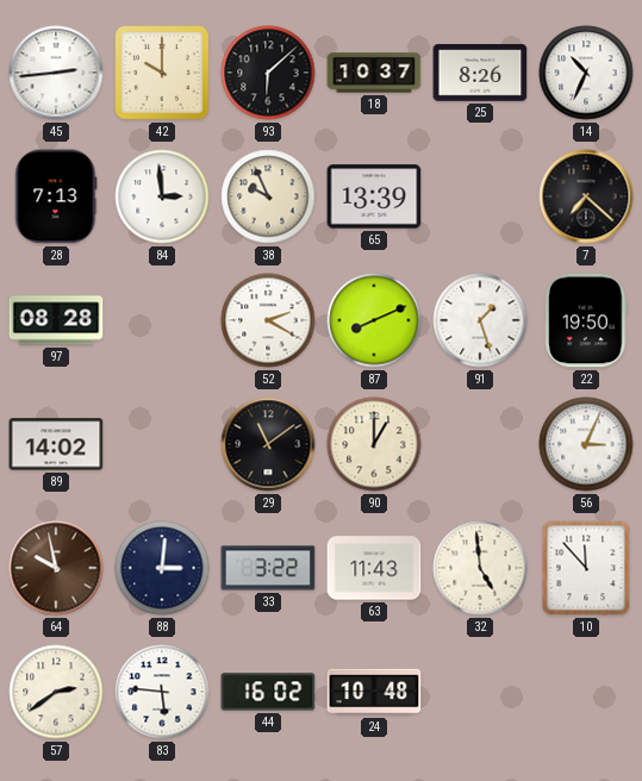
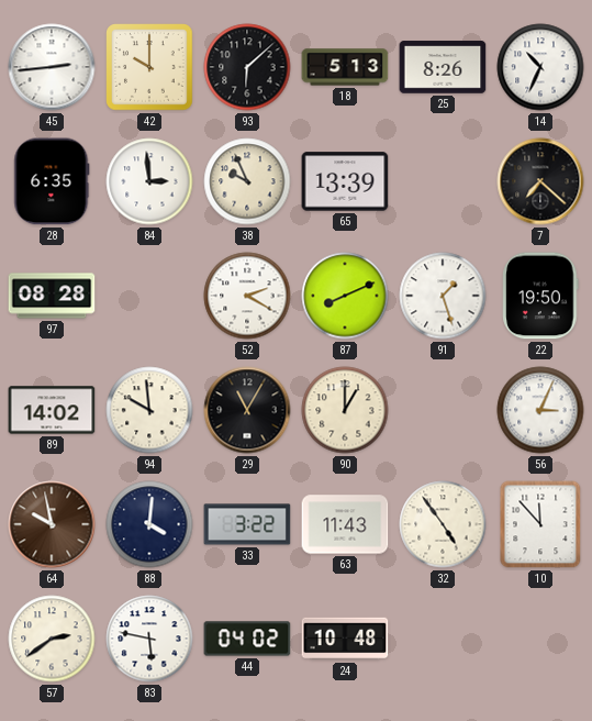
18: 10:37 -> 5:13
28: 7:13 -> 6:35
94: none -> 9:59
29: 11:09 -> 11:05
88: 3:01 -> 4:01
32: 4:59 -> 4:54
83: 5:46 -> 5:47
44: 16:02 -> 04:02
